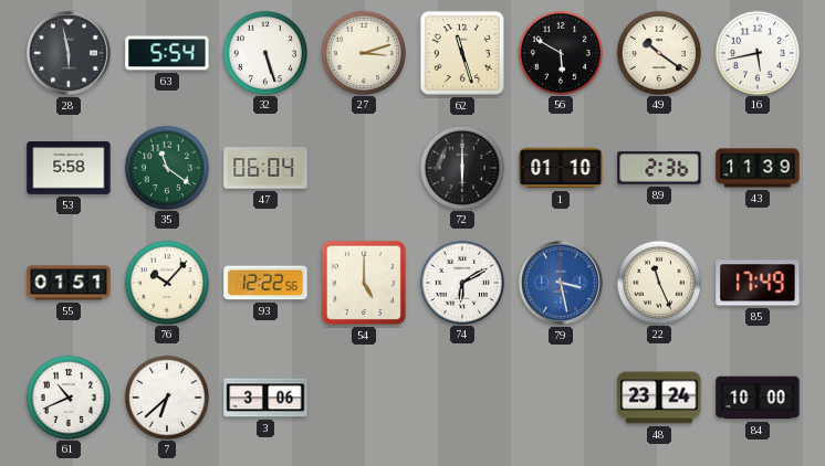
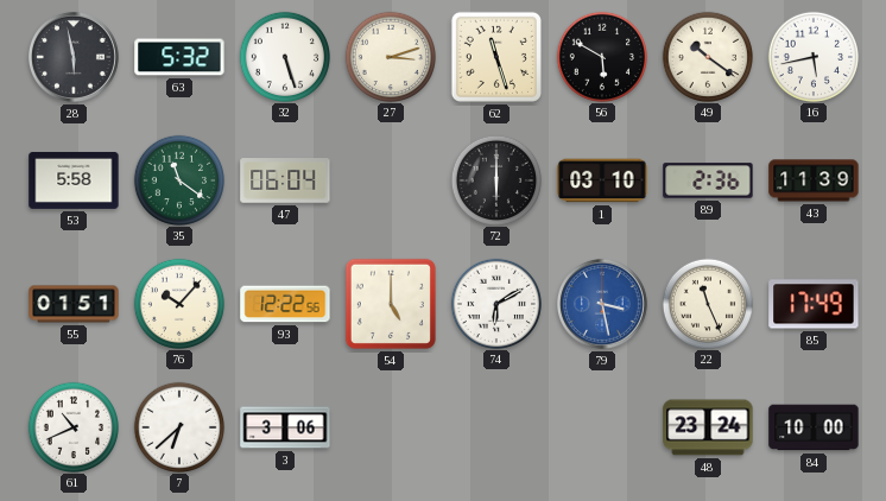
63: 5:54 -> 5:32
1: 01:10 -> 03:10
